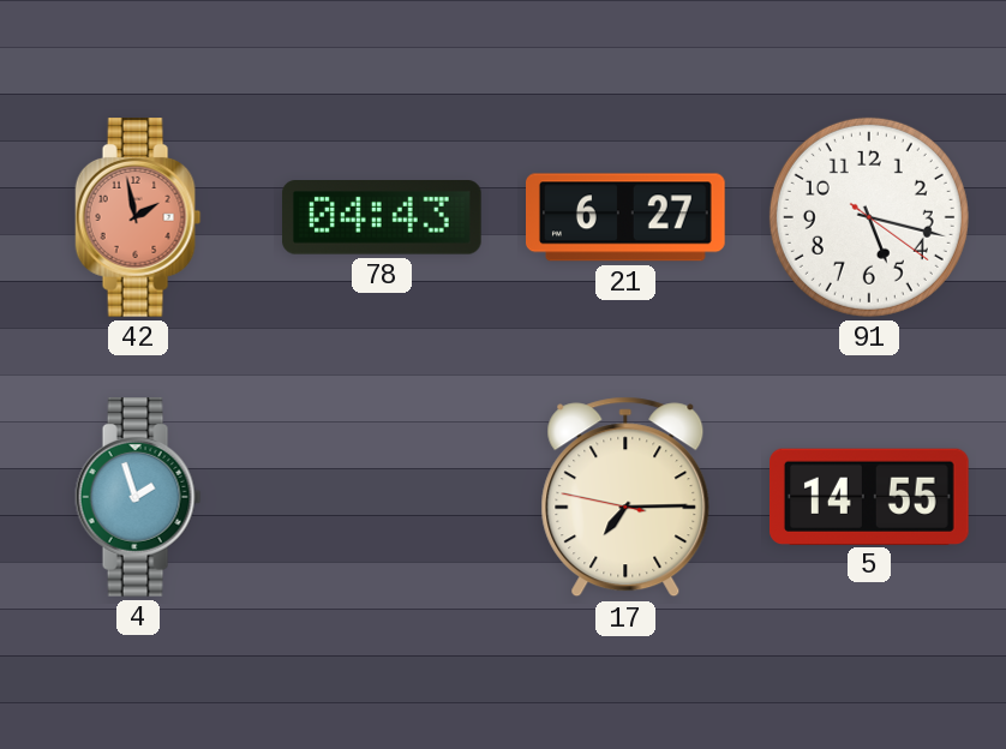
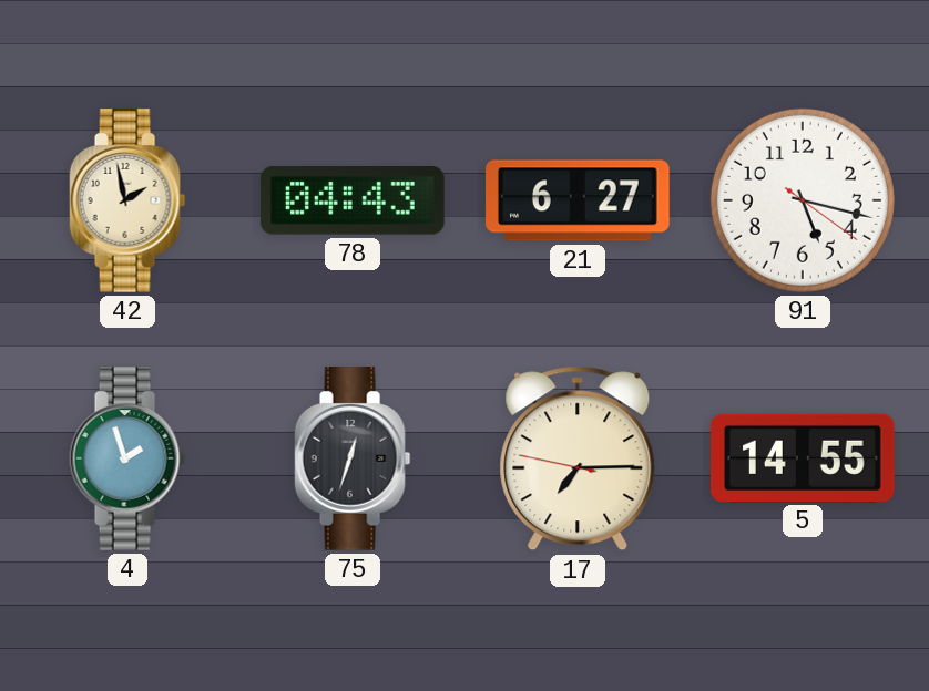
42 dial: salmon -> cream
75: none -> 12:33
